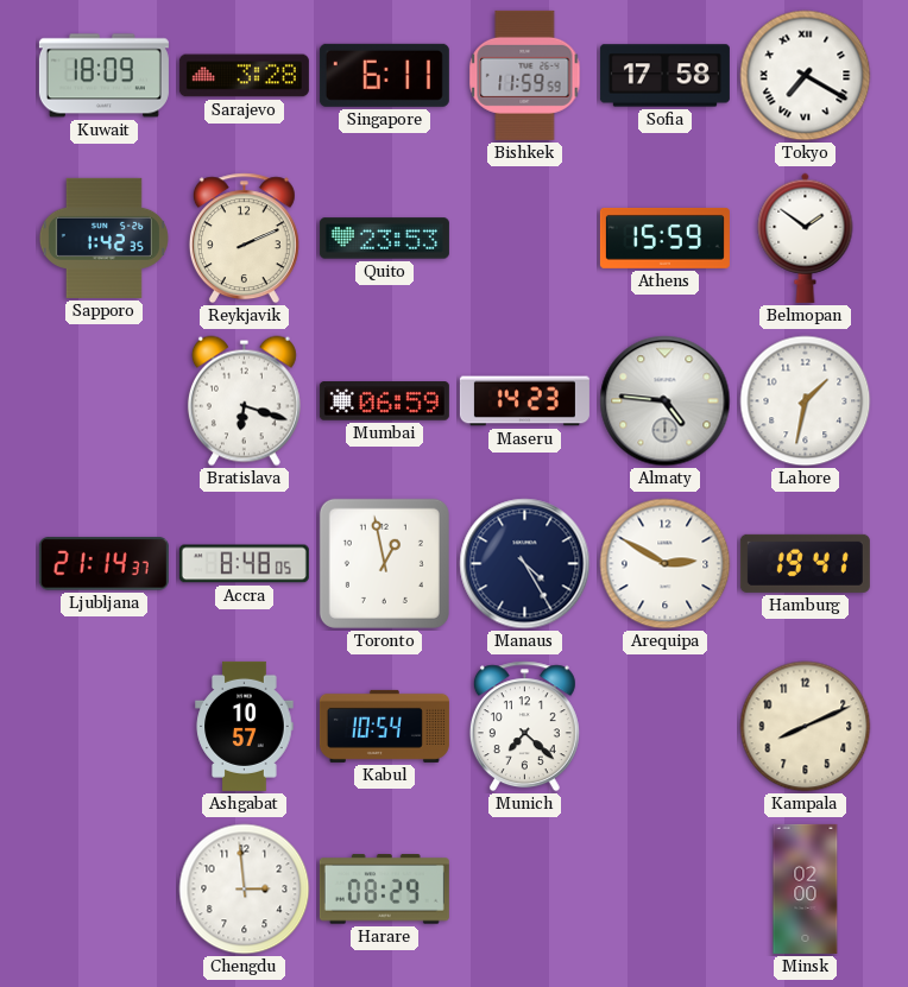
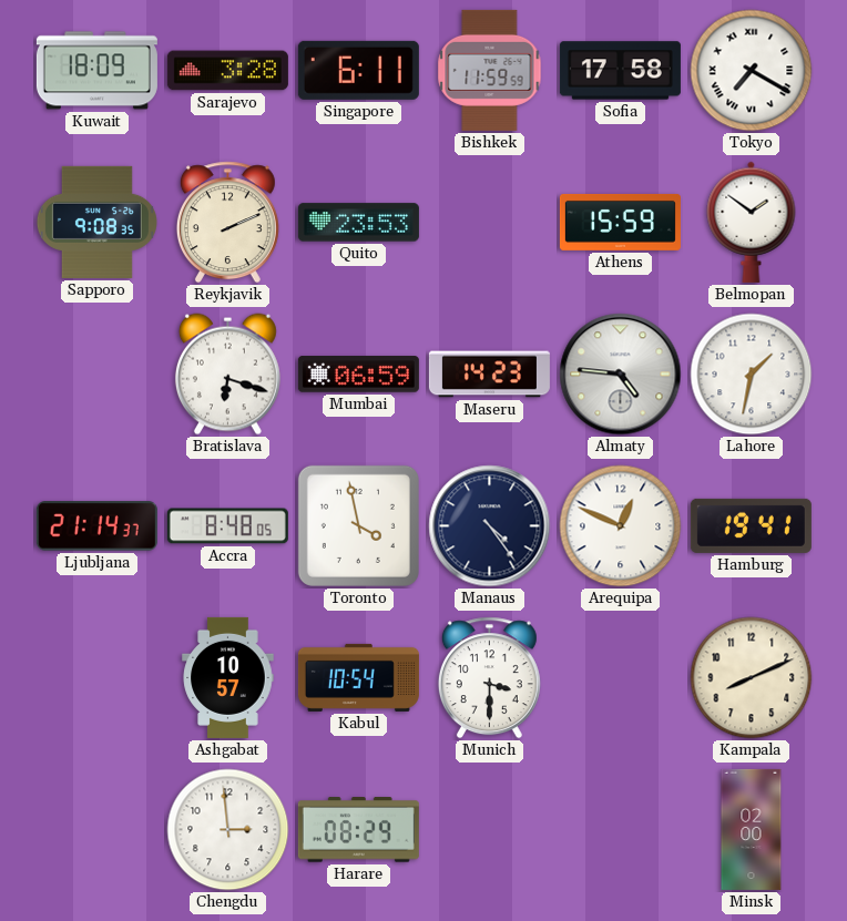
Sapporo: 1:42 -> 9:08
Toronto: 12:58 -> 3:58
Manaus: 4:25 -> 4:24
Arequipa: 2:50 -> 12:49
Munich: 7:22 -> 3:30
